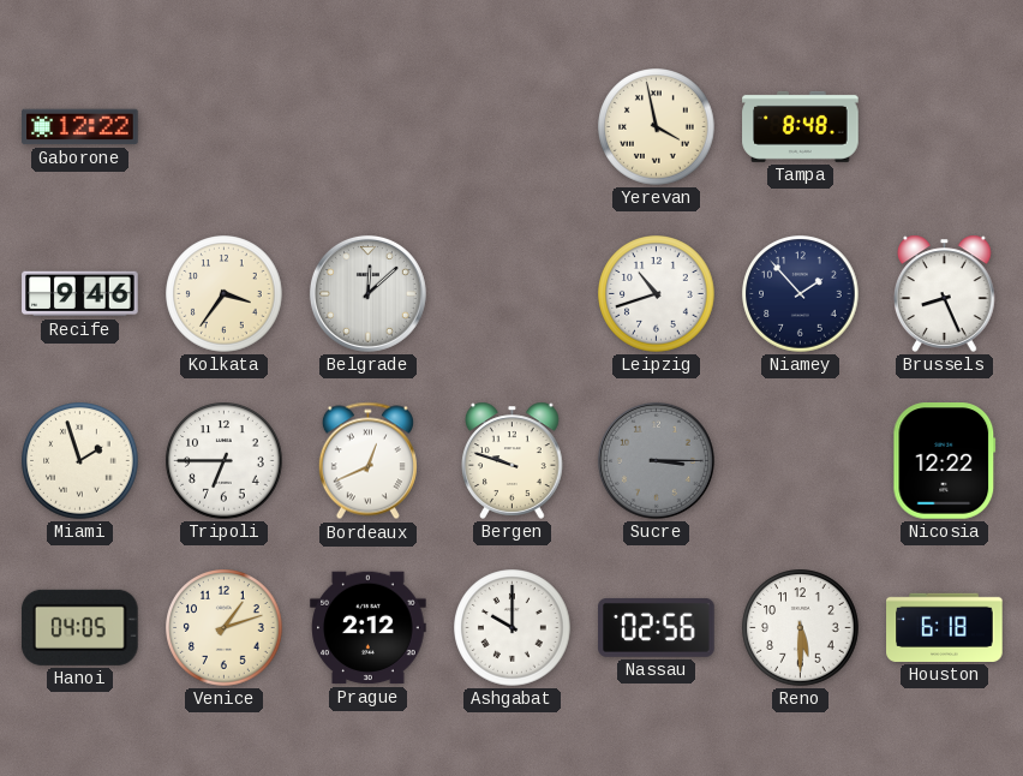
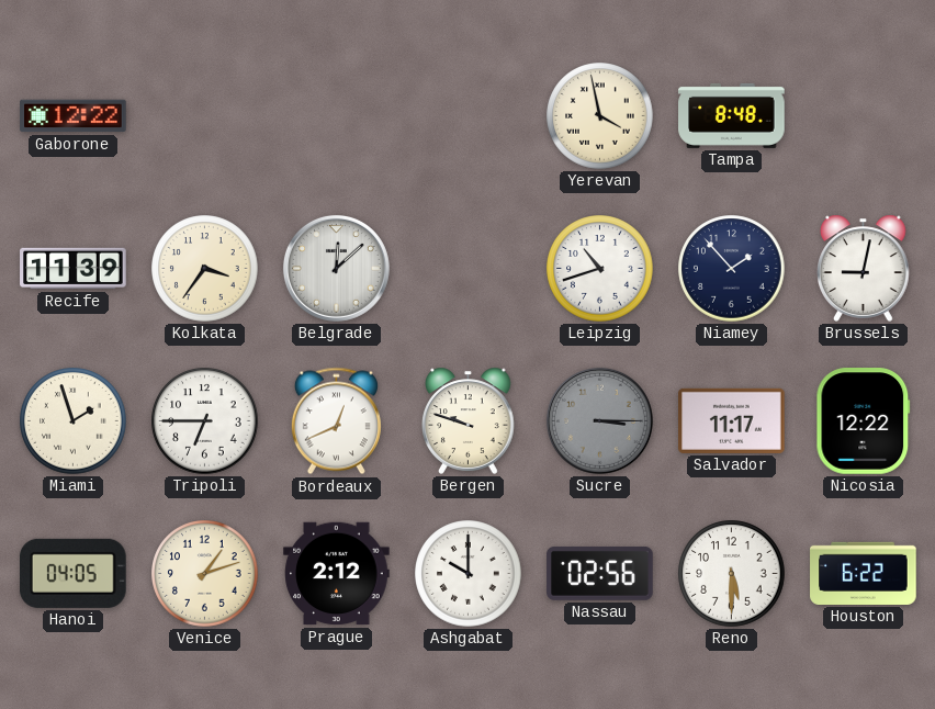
Recife: 9:46 -> 11:39
Brussels: 8:26 -> 9:02
Salvador: none -> 11:17
Houston: 6:18 -> 6:22
